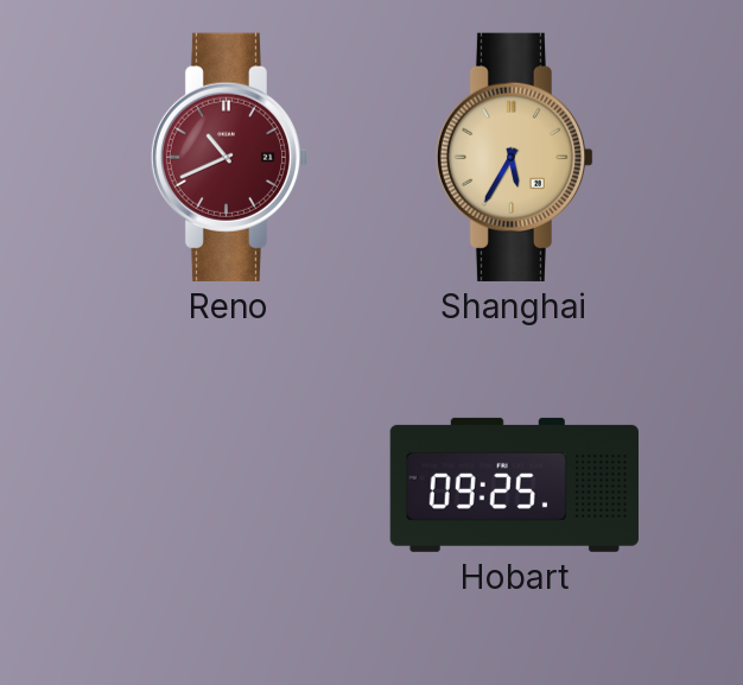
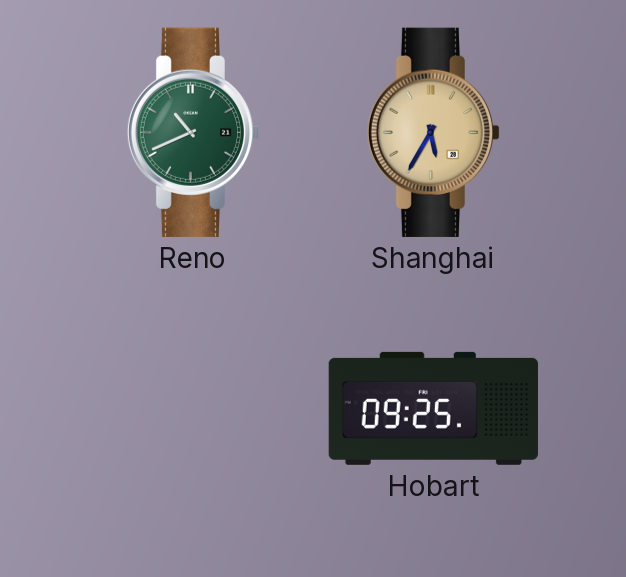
Reno dial: burgundy -> green
